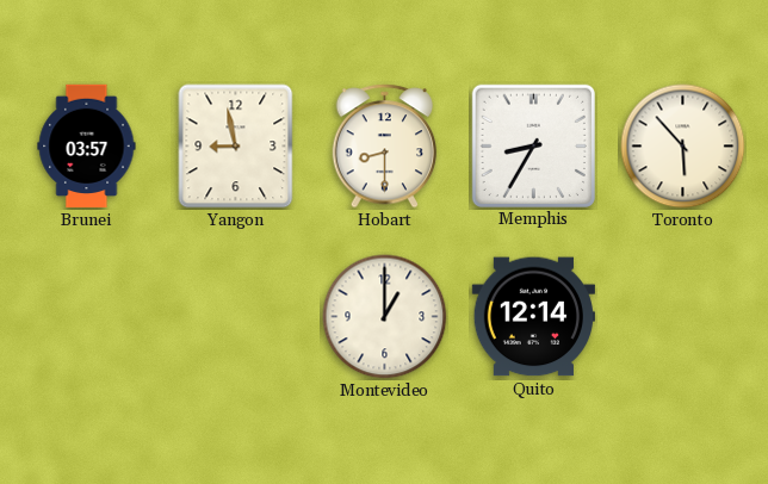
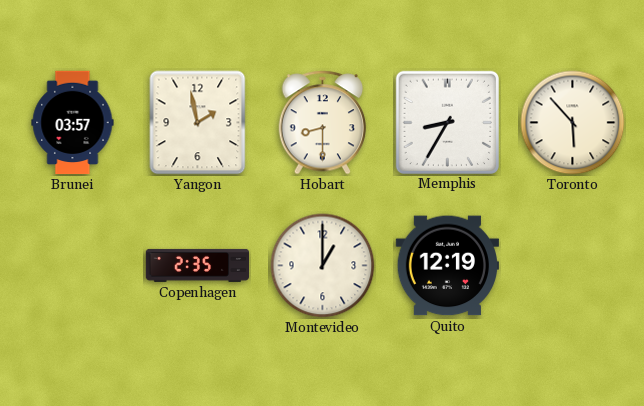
Yangon: 8:58 -> 1:58
Copenhagen: none -> 2:35
Quito: 12:14 -> 12:19
